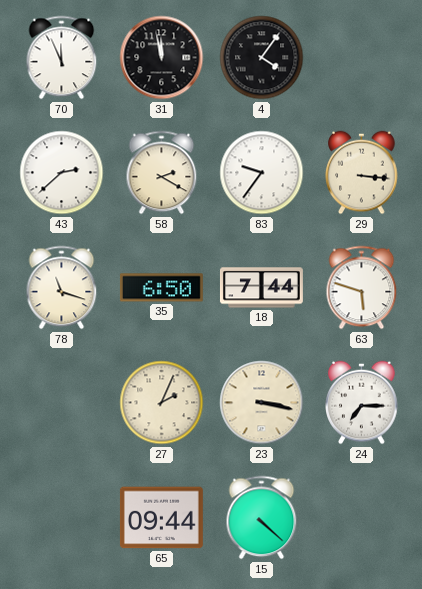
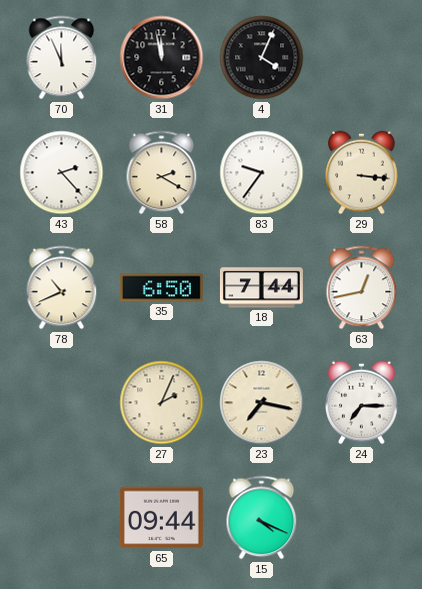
4: 4:06 -> 4:04
43: 2:38 -> 2:23
78: 11:18 -> 10:41
63: 5:48 -> 12:43
23: 3:17 -> 7:17
15: 4:22 -> 4:19
